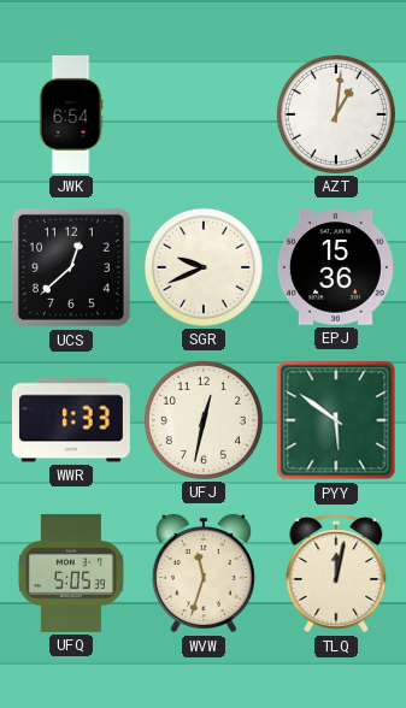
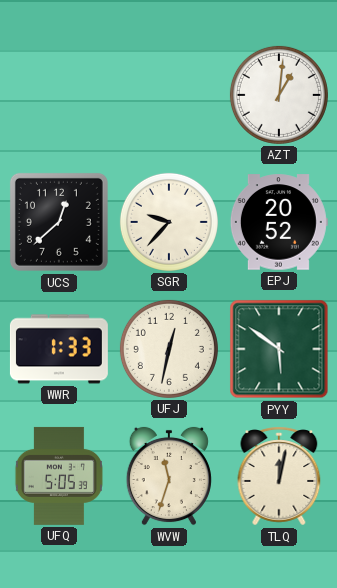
JWK: 6:54 -> none
SGR: 9:41 -> 9:37
EPJ: 15:36 -> 20:52
